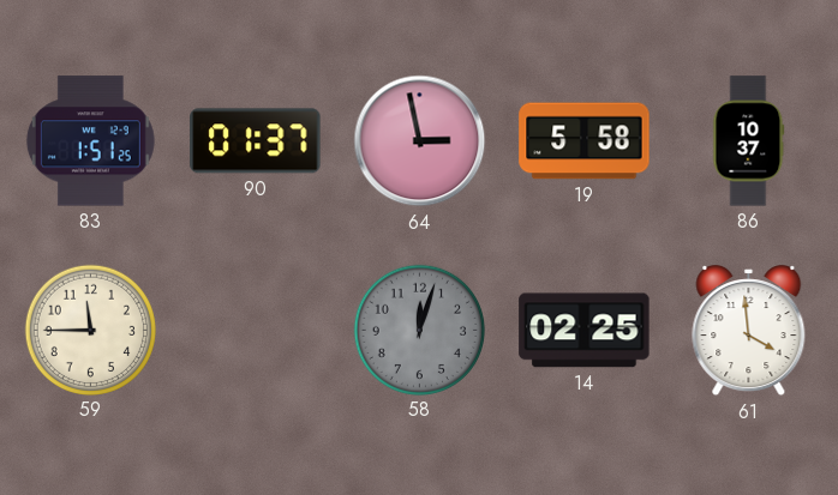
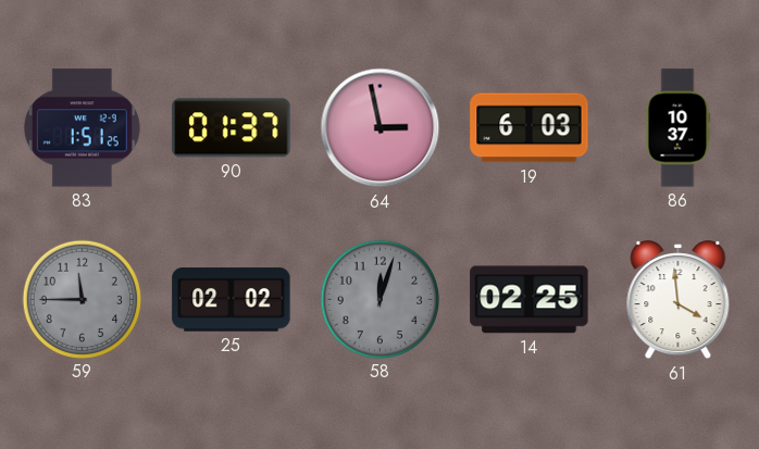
19: 5:58 -> 6:03
59 dial: cream -> grey
25: none -> 02:02
